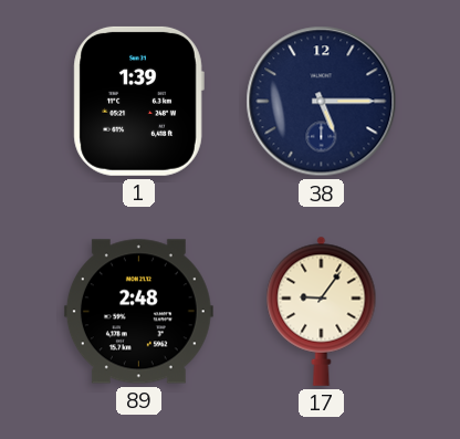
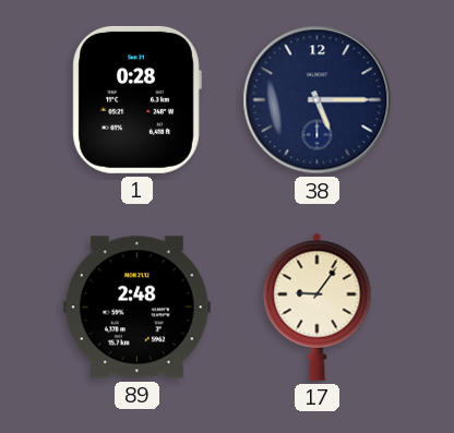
1: 1:39 -> 0:28
